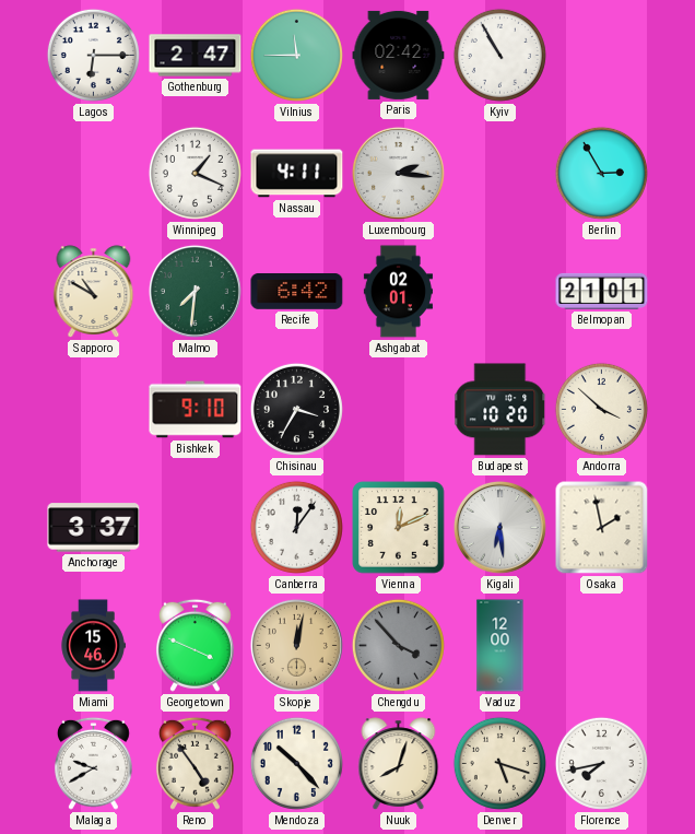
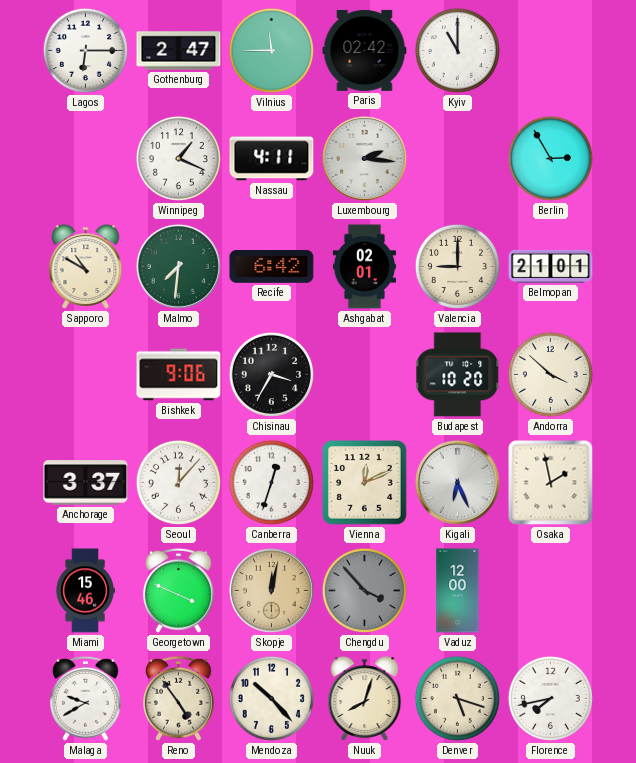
Kyiv: 10:55 -> 11:00
Valencia: none -> 9:00
Bishkek: 9:10 -> 9:06
Seoul: none -> 12:07
Canberra: 12:06 -> 12:33
Kigali: 6:29 -> 6:26
